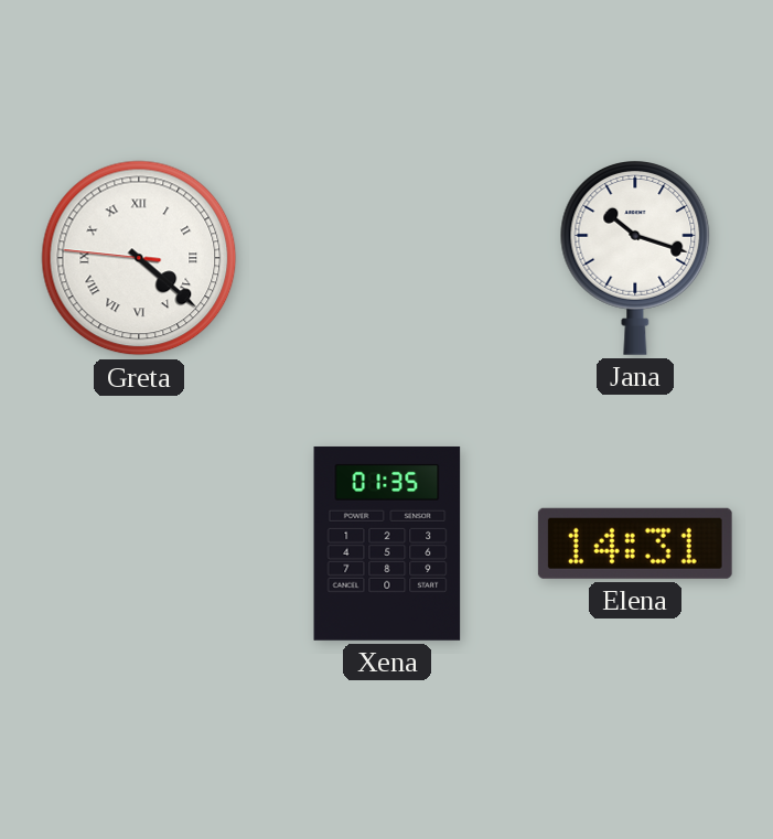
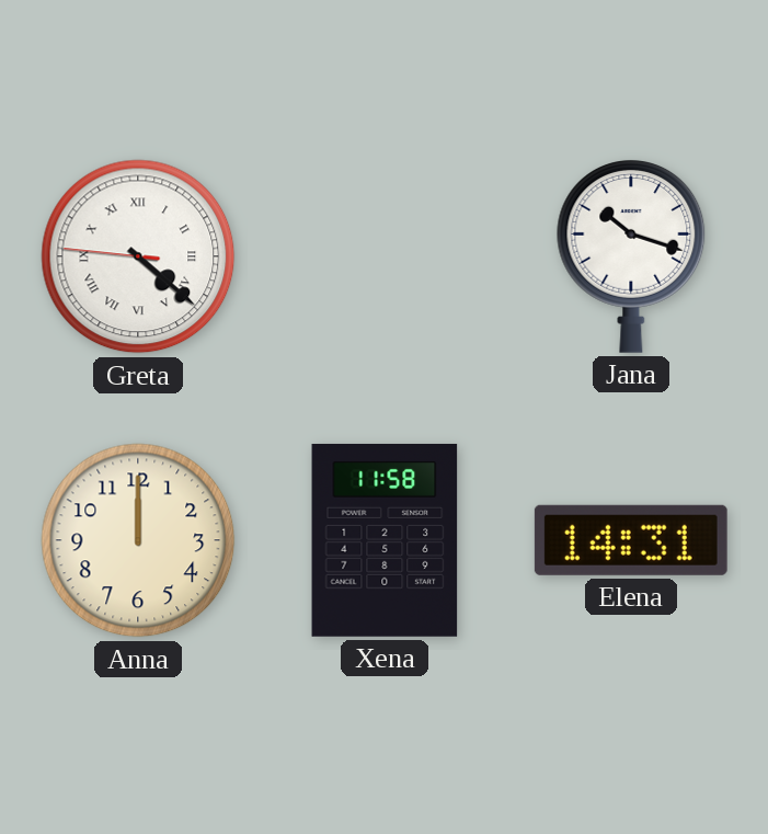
Anna: none -> 12:00
Xena: 01:35 -> 11:58
